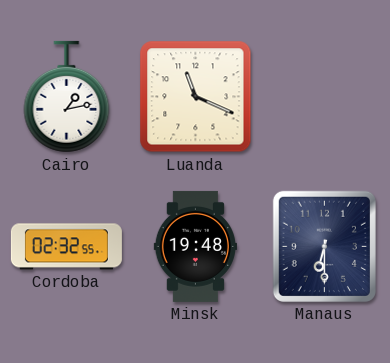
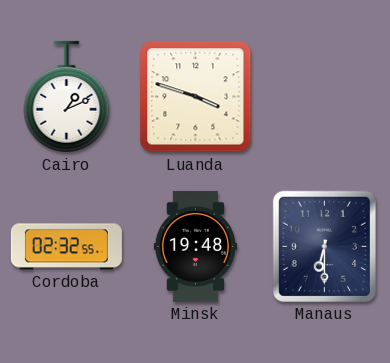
Cairo: 1:13 -> 1:11
Luanda: 11:19 -> 3:48
